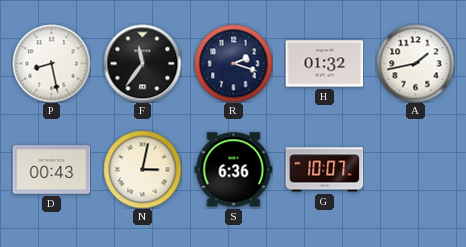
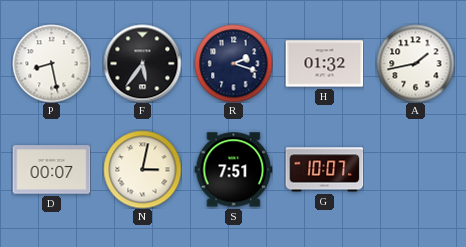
F: 11:36 -> 5:36
D: 00:43 -> 00:07
S: 6:36 -> 7:51
